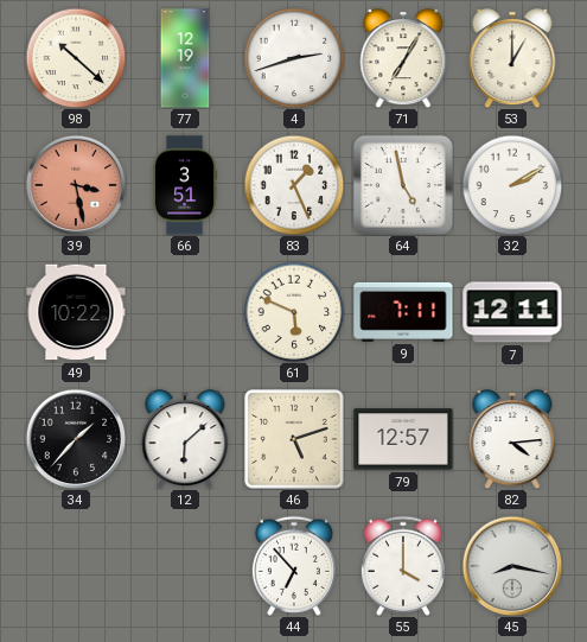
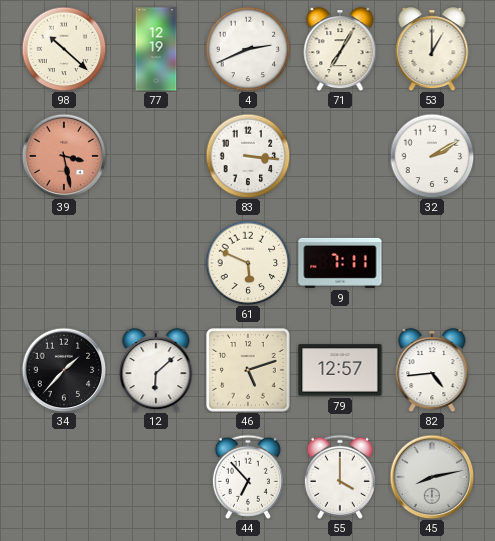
4: 2:42 -> 2:41
66: 3:51 -> none
83: 1:26 -> 3:16
64: 4:58 -> none
49: 10:22 -> none
7: 12:11 -> none
82: 4:14 -> 4:44
45: 8:17 -> 8:13
